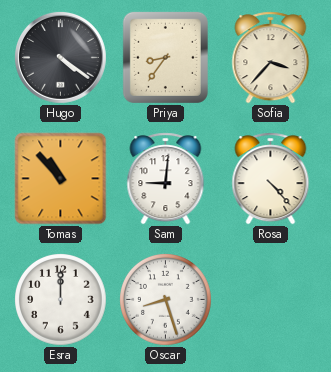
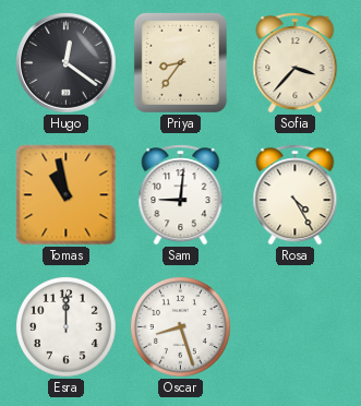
Hugo: 4:21 -> 12:21
Tomas: 10:53 -> 10:58
Rosa: 4:23 -> 4:25
